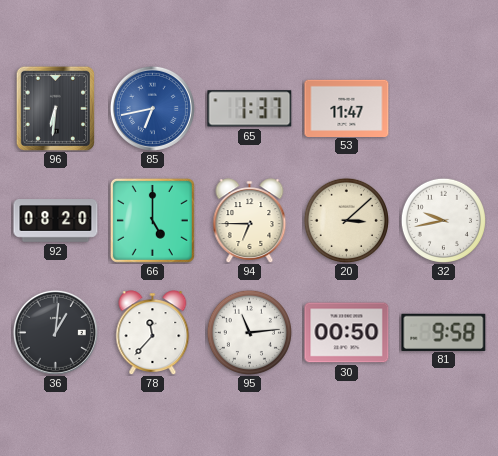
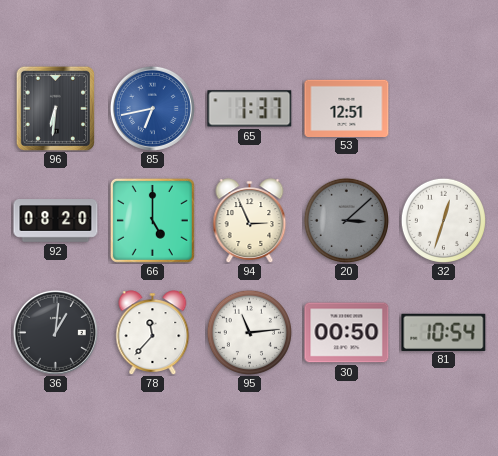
53: 11:47 -> 12:51
94: 6:45 -> 2:56
20 dial: cream -> grey
32: 9:43 -> 12:33
81: 9:58 -> 10:54
